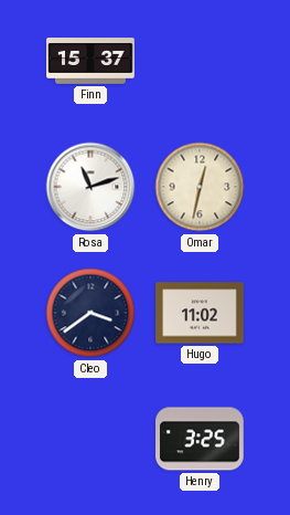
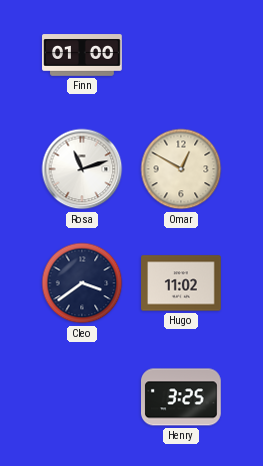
Finn: 15:37 -> 01:00
Omar: 12:32 -> 12:50
